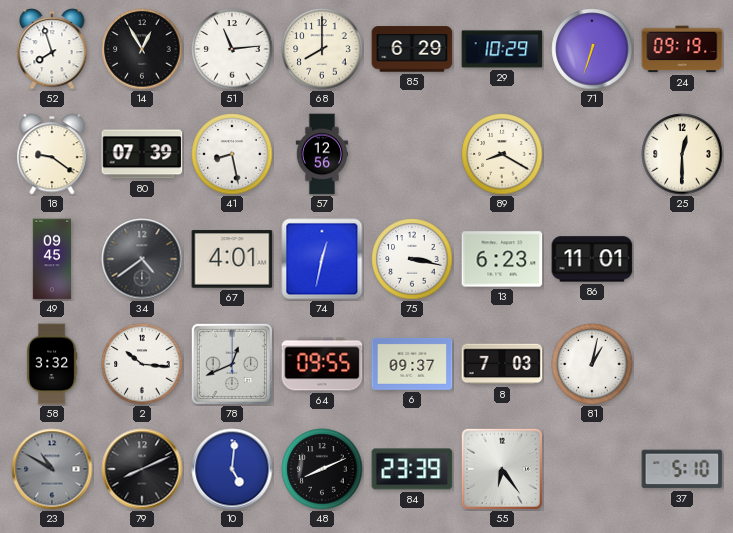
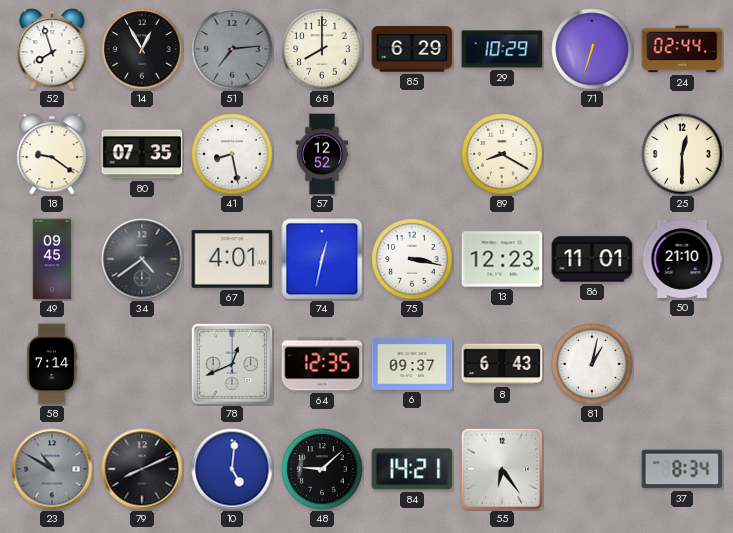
51: 11:14 -> 7:14
51 dial: white -> grey
24: 09:19 -> 02:44
80: 07:39 -> 07:35
57: 12:56 -> 12:52
13: 6:23 -> 12:23
50: none -> 21:10
58: 3:32 -> 7:14
2: 10:16 -> none
64: 09:55 -> 12:35
8: 7:03 -> 6:43
48: 8:11 -> 9:08
84: 23:39 -> 14:21
37: 5:10 -> 8:34
